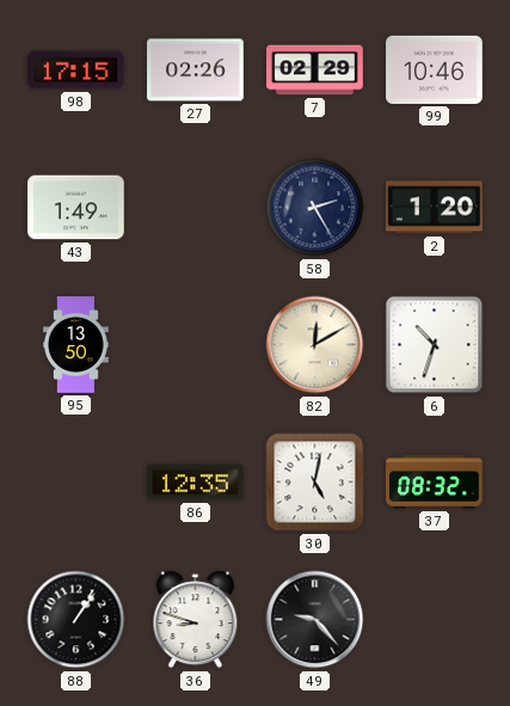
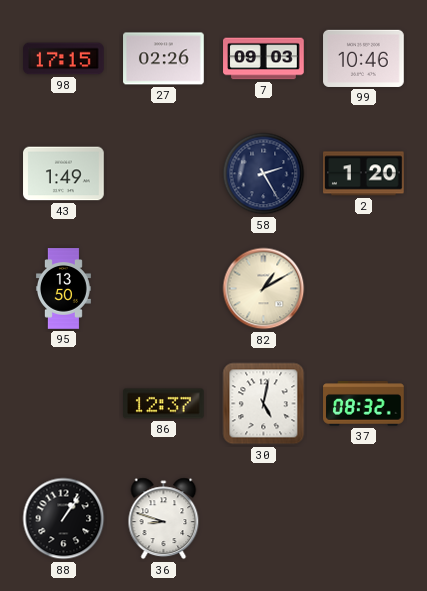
7: 02:29 -> 09:03
82: 12:10 -> 1:10
6: 10:33 -> none
86: 12:35 -> 12:37
49: 9:23 -> none
